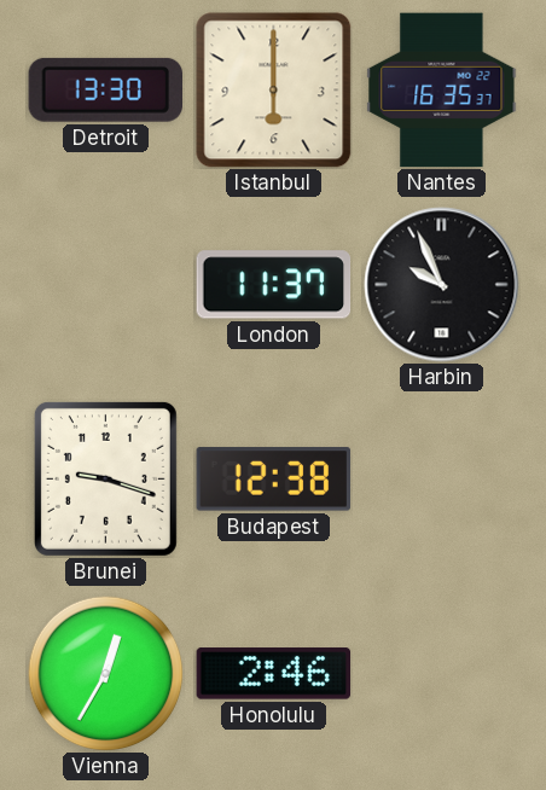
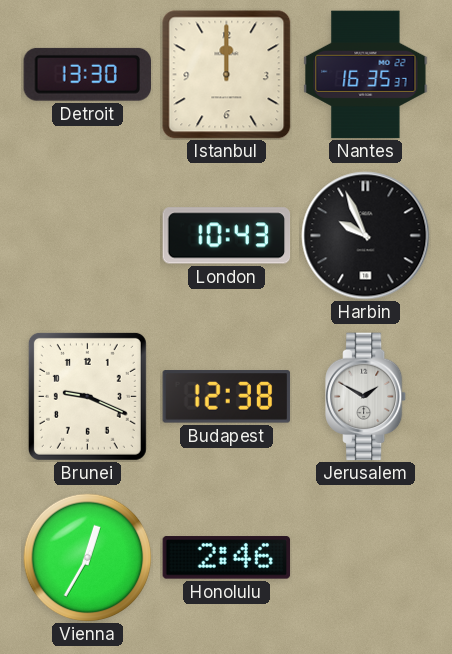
Istanbul: 6:00 -> 12:00
London: 11:37 -> 10:43
Brunei: 9:18 -> 9:19
Jerusalem: none -> 1:50
